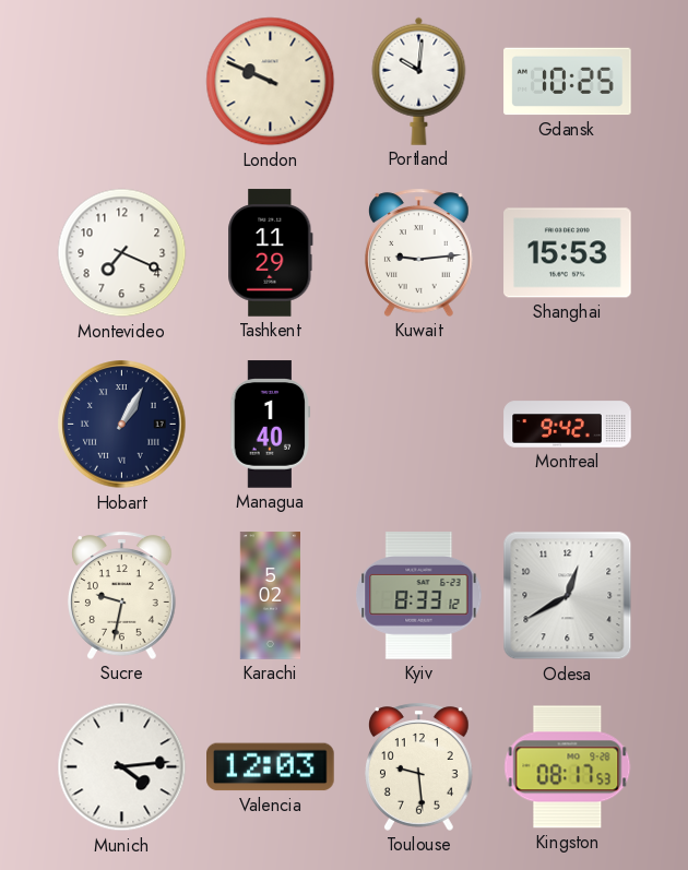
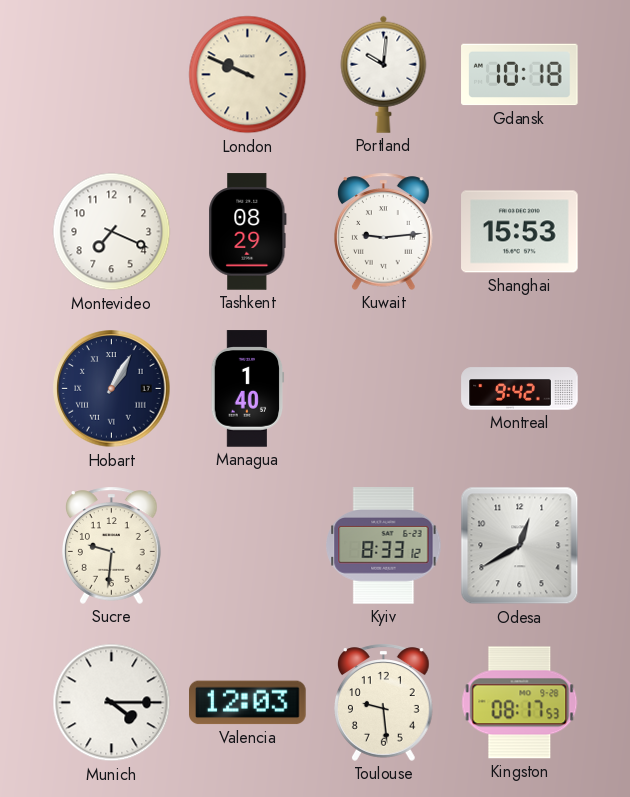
Gdansk: 10:25 -> 10:18
Tashkent: 11:29 -> 08:29
Sucre: 9:32 -> 9:31
Karachi: 5:02 -> none
Munich: 4:14 -> 4:15
